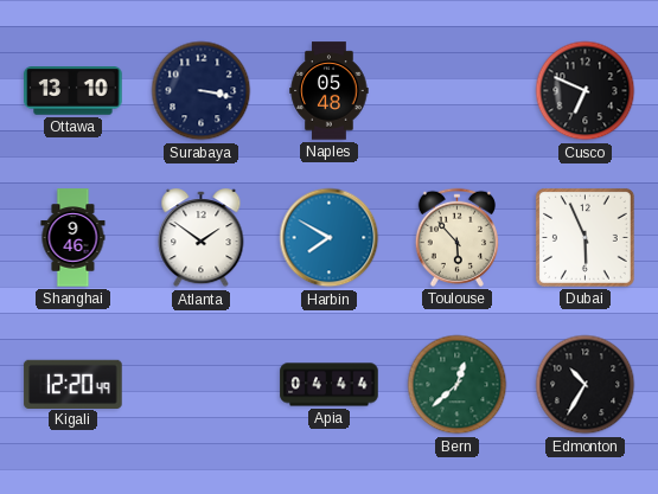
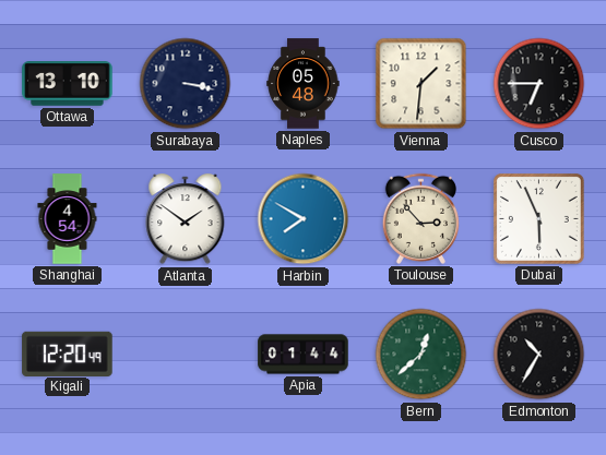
Vienna: none -> 1:31
Cusco: 6:49 -> 6:45
Shanghai: 9:46 -> 4:54
Toulouse: 5:53 -> 2:53
Apia: 04:44 -> 01:44
